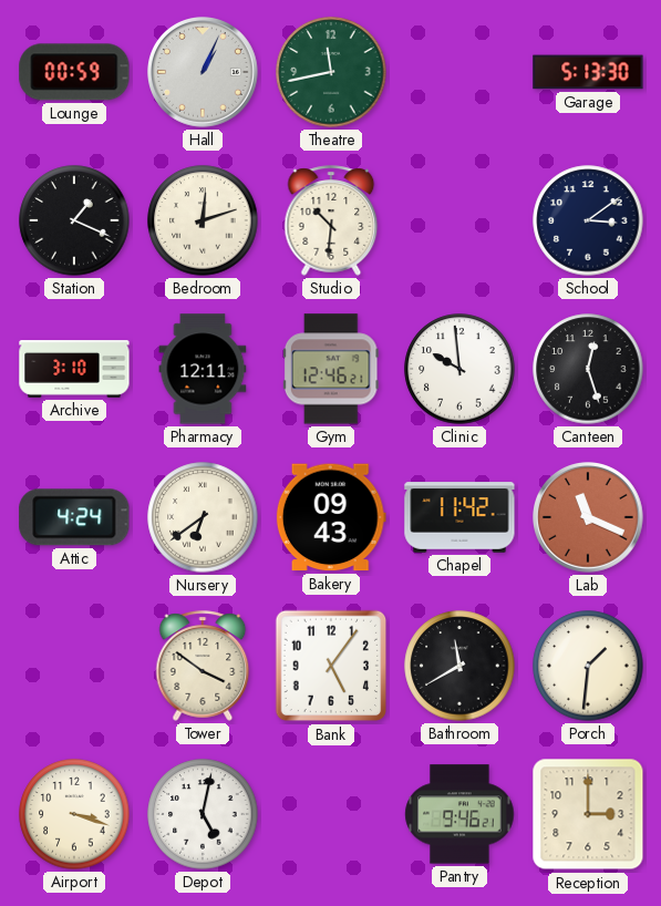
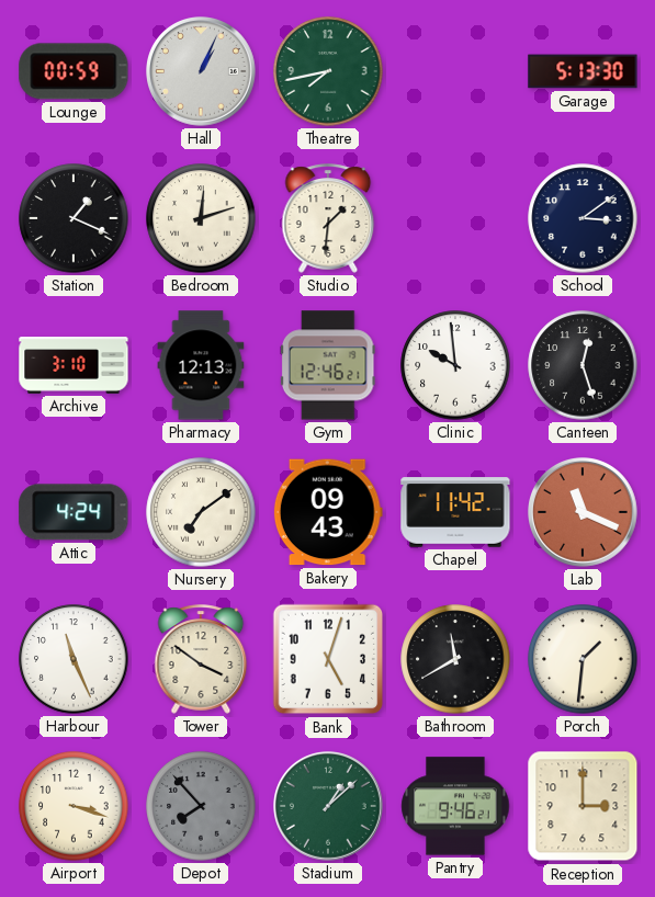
Theatre: 11:43 -> 7:43
Studio: 10:31 -> 1:31
Pharmacy: 12:11 -> 12:13
Nursery: 6:39 -> 7:09
Harbour: none -> 11:26
Bank: 5:06 -> 5:03
Depot: 5:02 -> 7:53
Depot dial: white -> grey
Stadium: none -> 1:08
